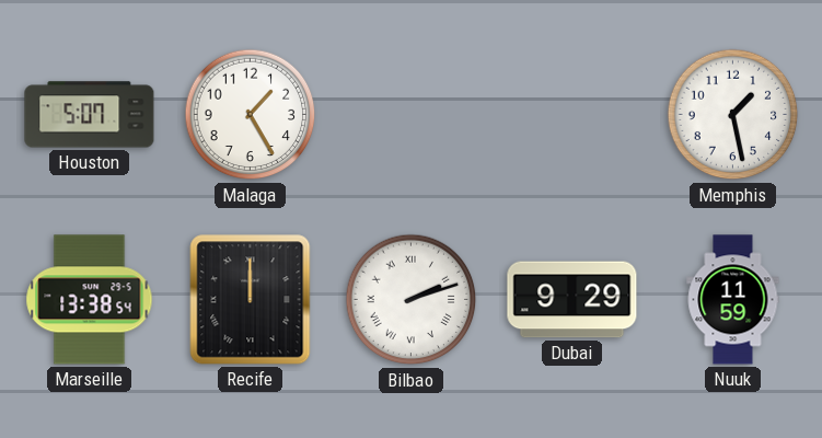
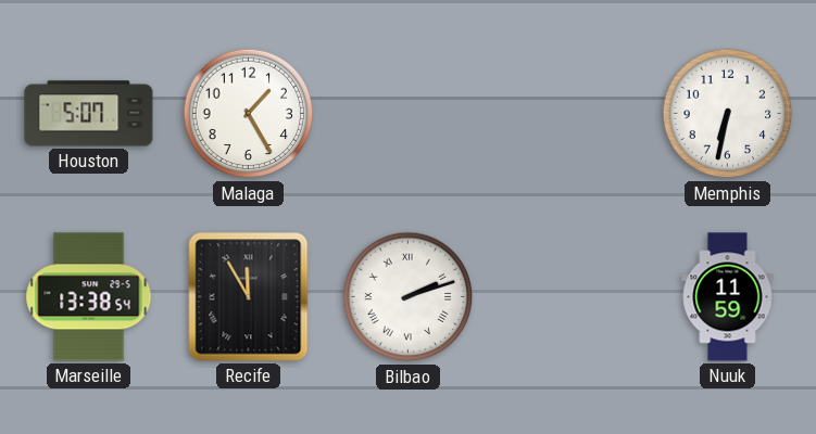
Memphis: 1:28 -> 6:32
Recife: 12:00 -> 11:55
Dubai: 9:29 -> none
